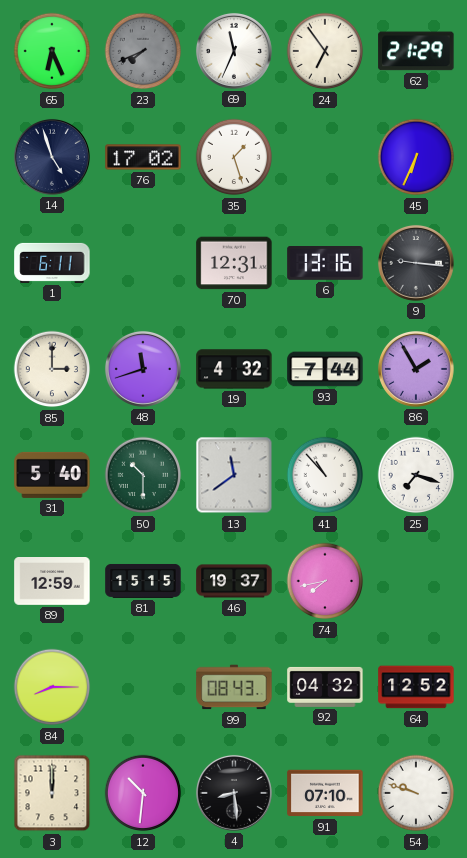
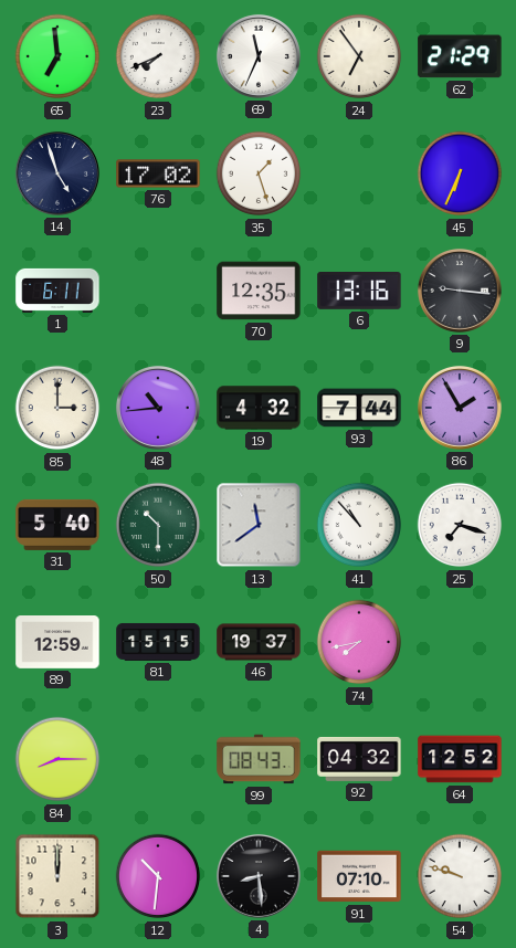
65: 6:26 -> 6:59
23 dial: grey -> white
70: 12:31 -> 12:35
48: 11:42 -> 10:44
